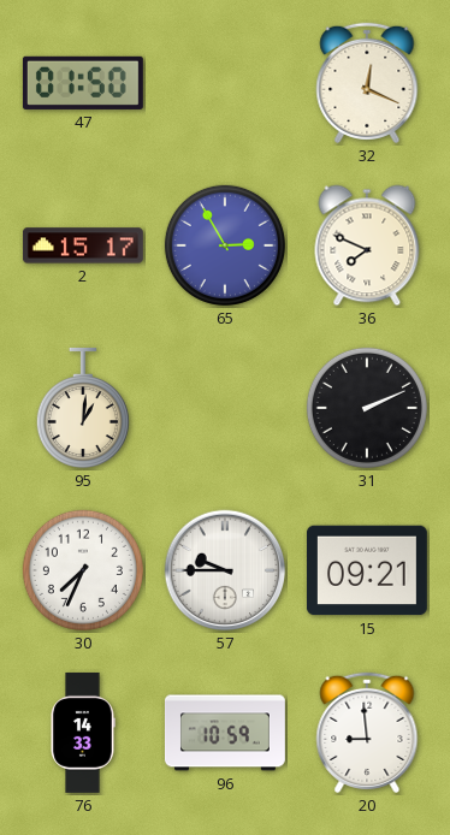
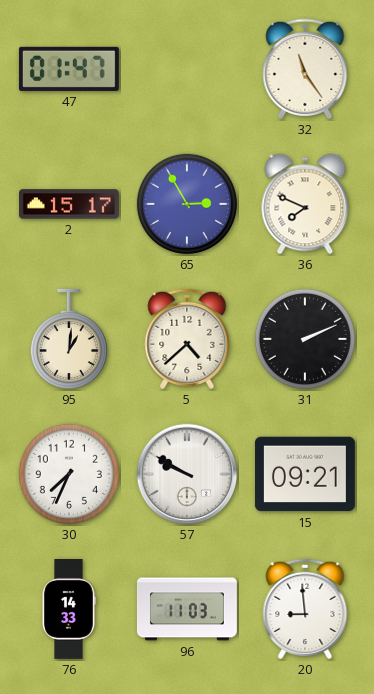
47: 01:50 -> 01:47
32: 12:19 -> 11:24
5: none -> 4:38
57: 9:45 -> 9:50
96: 10:59 -> 11:03
